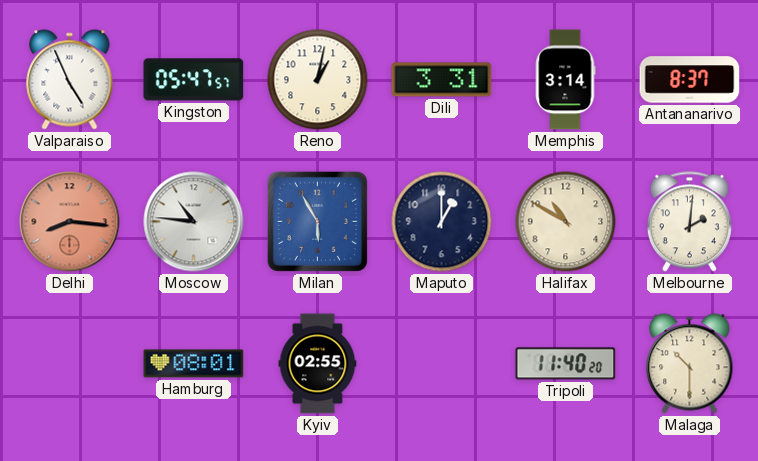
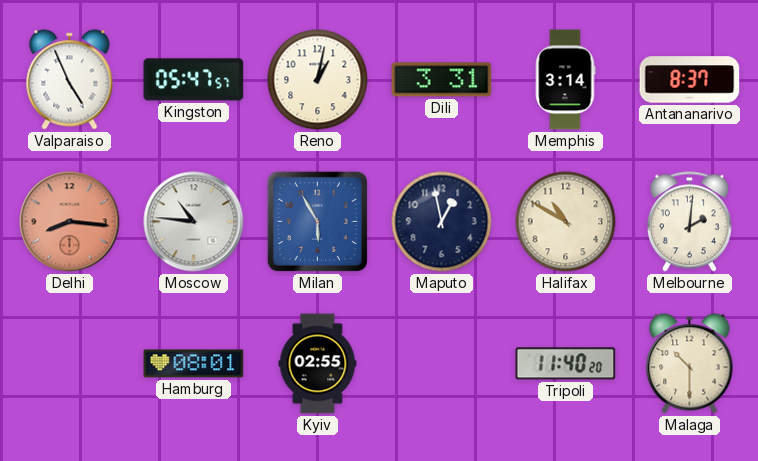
Maputo: 1:00 -> 12:58
